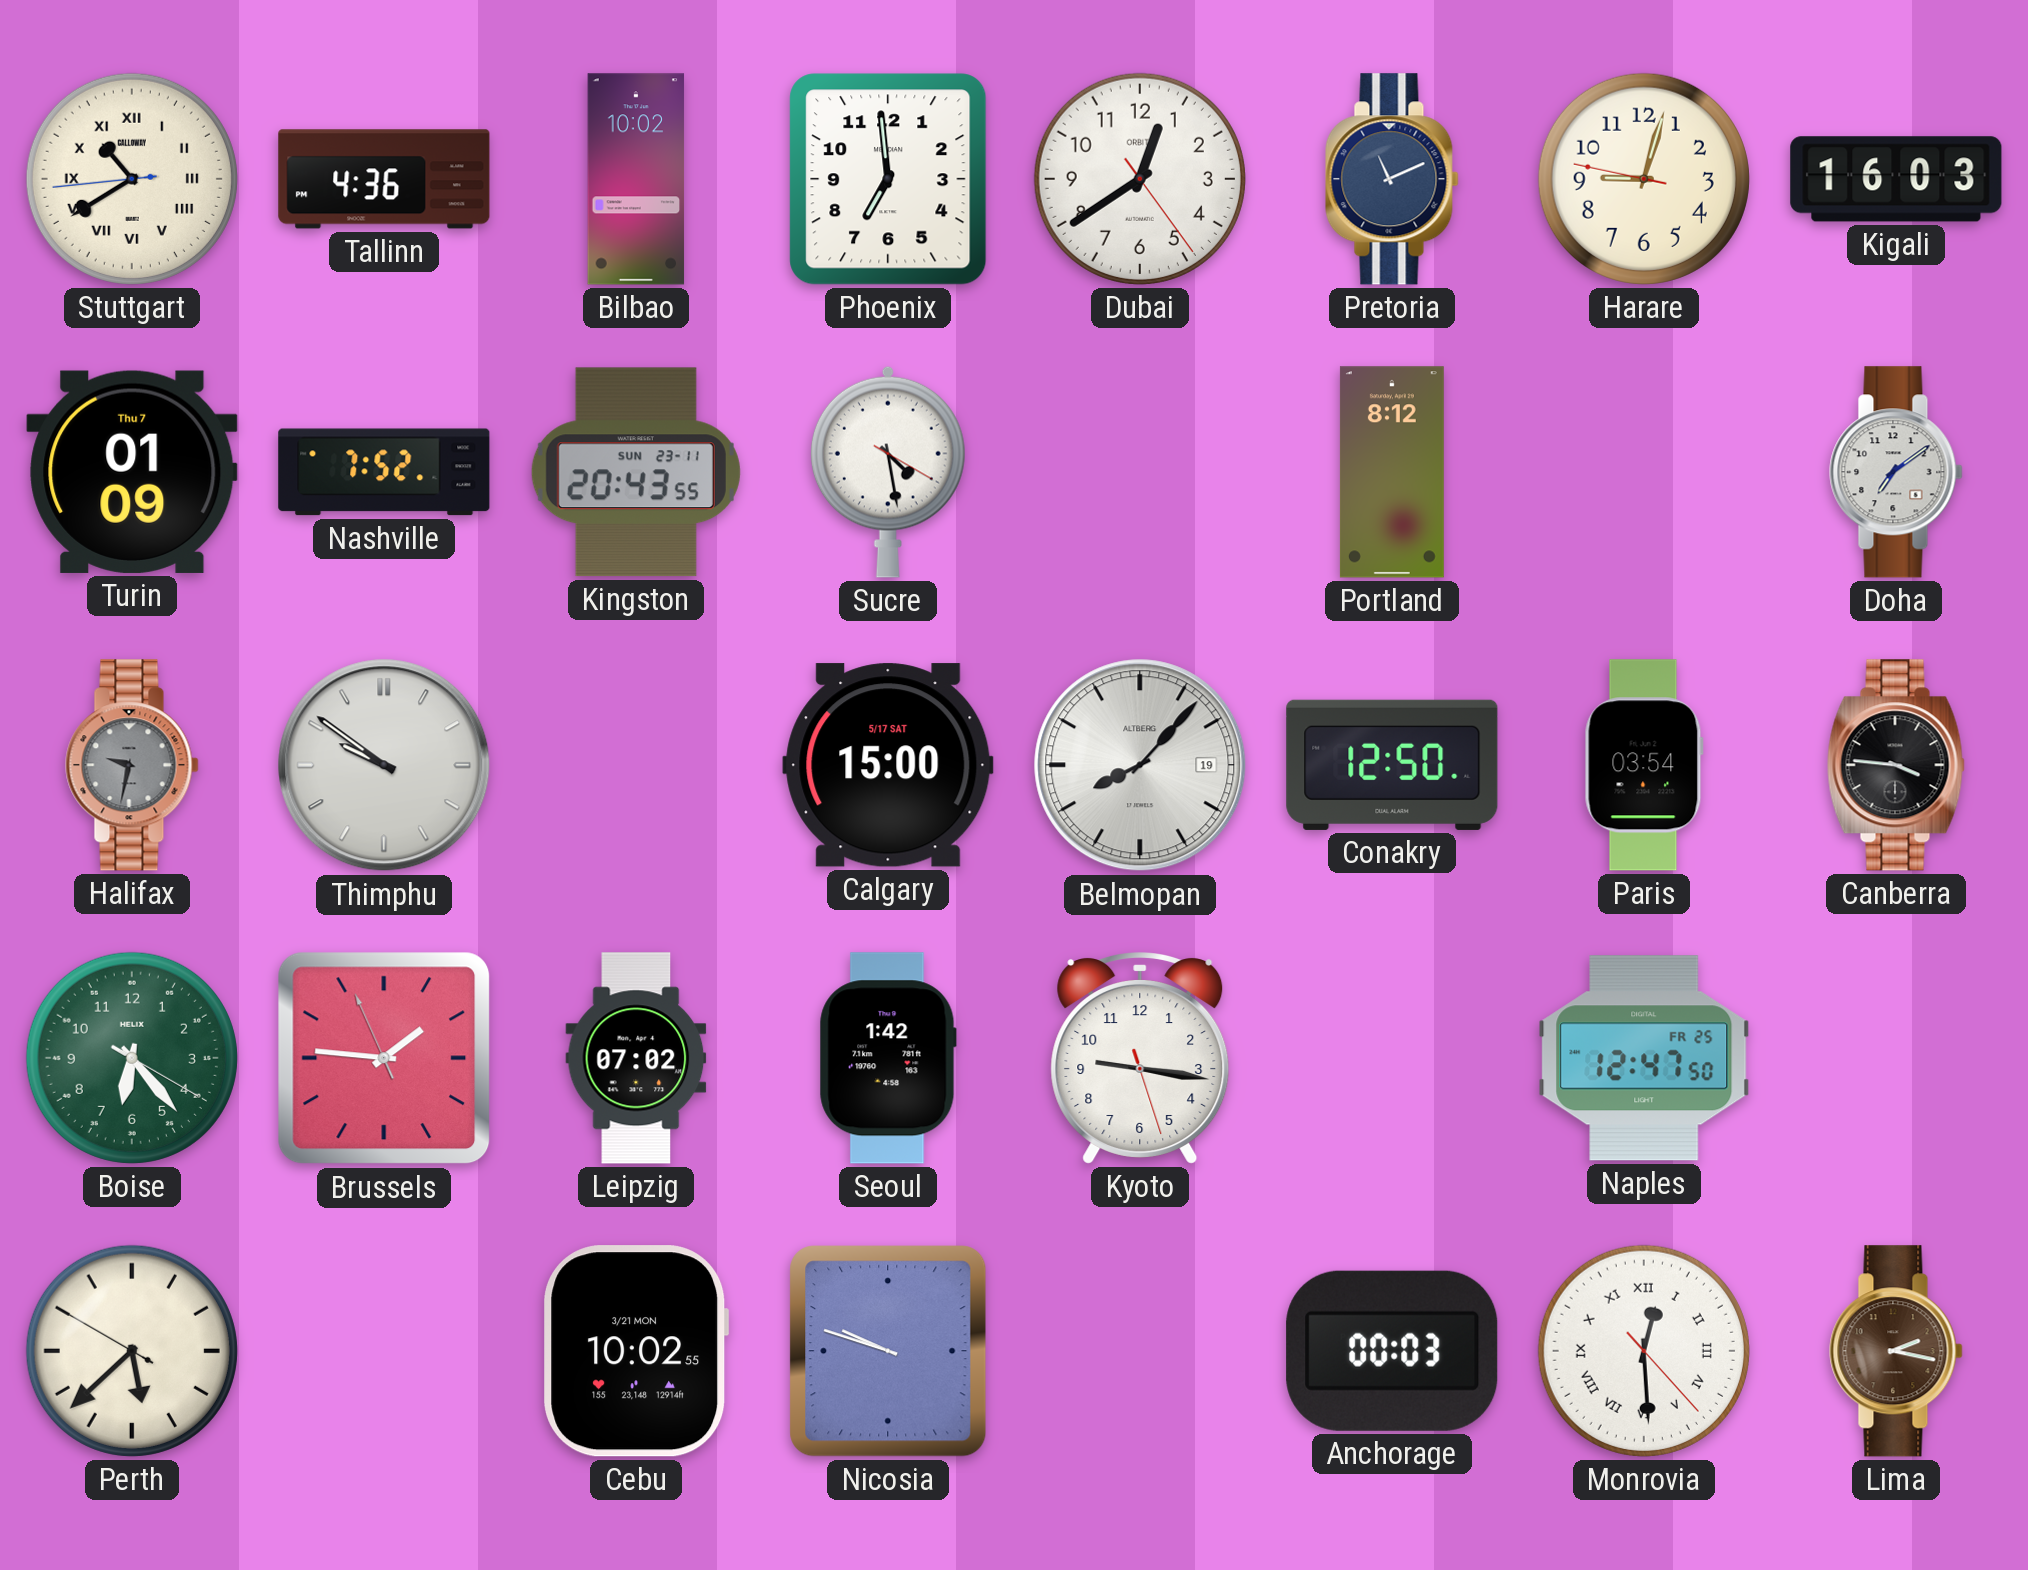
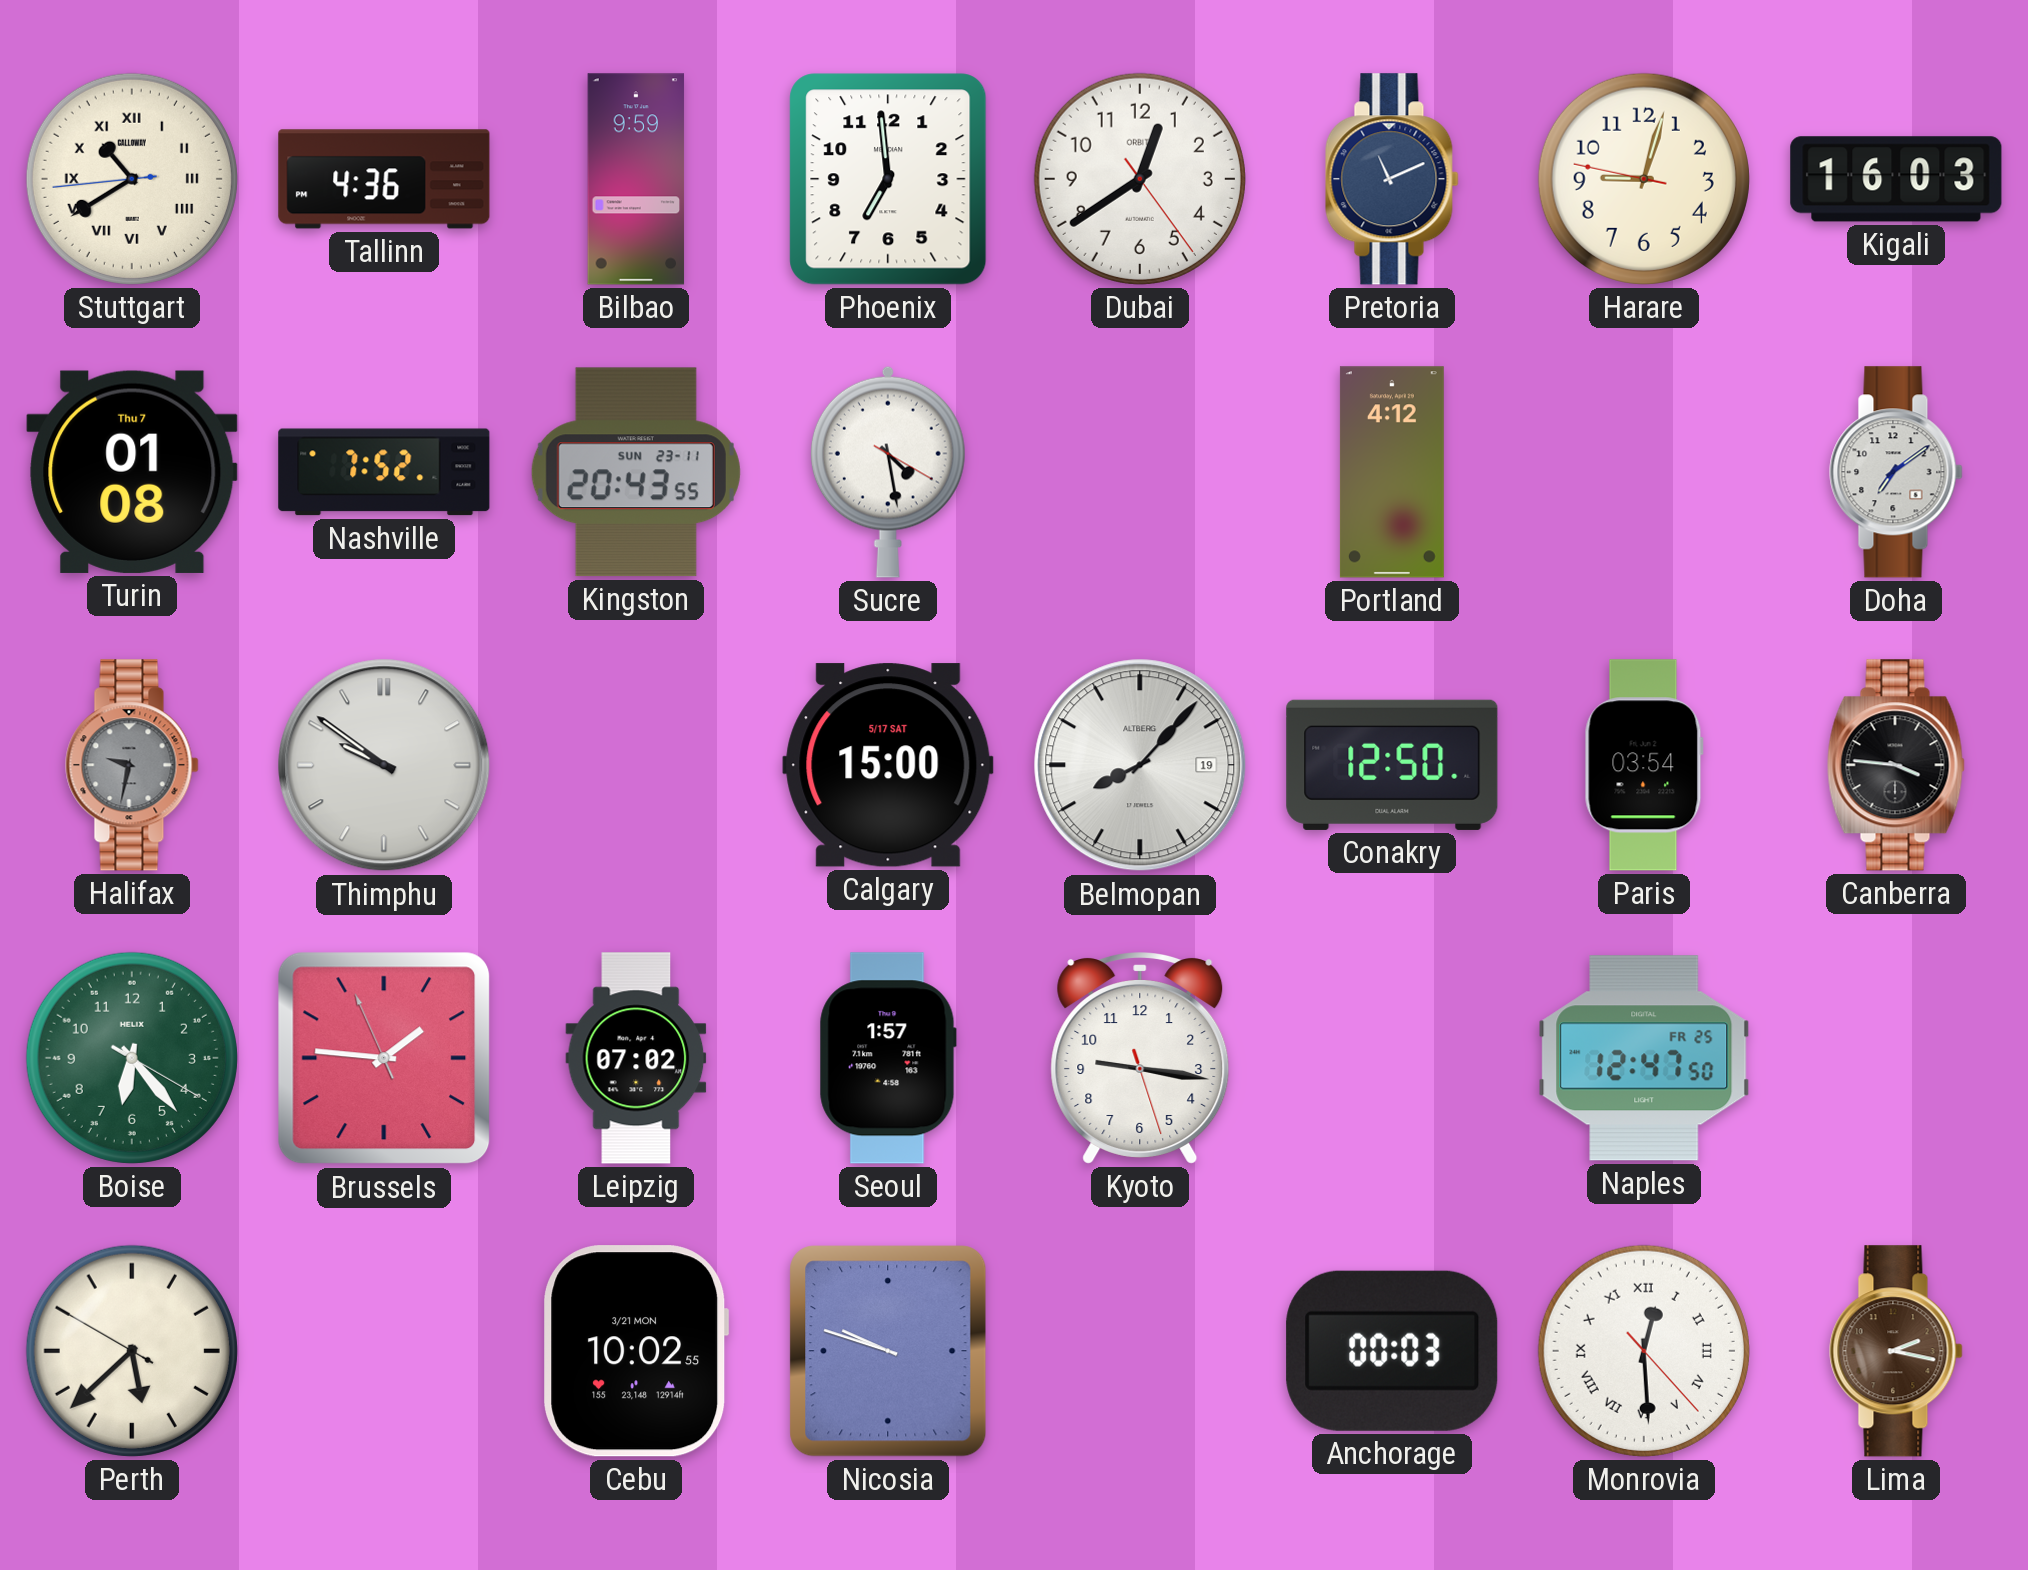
Bilbao: 10:02 -> 9:59
Turin: 01:09 -> 01:08
Portland: 8:12 -> 4:12
Seoul: 1:42 -> 1:57
